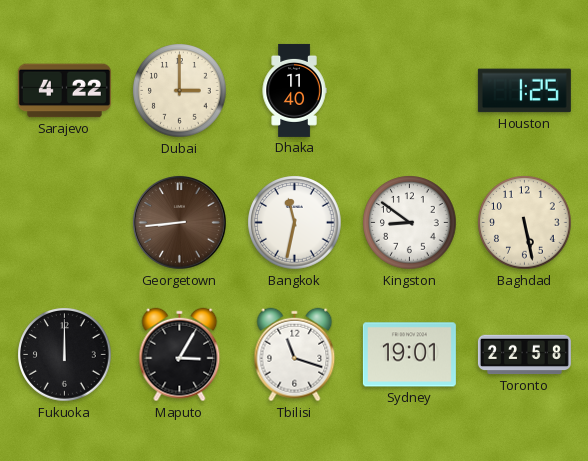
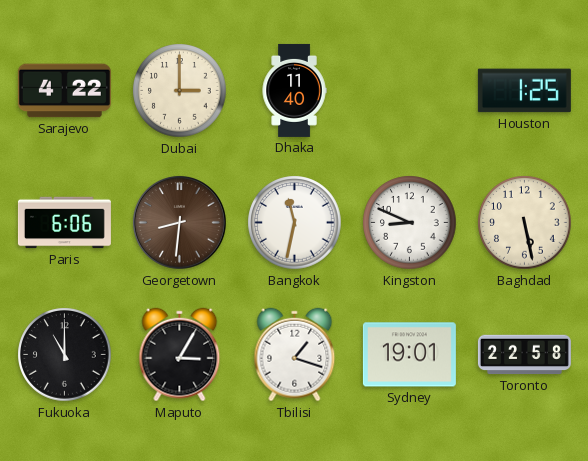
Paris: none -> 6:06
Georgetown: 8:44 -> 8:31
Kingston: 8:51 -> 8:49
Fukuoka: 12:00 -> 11:00
Tbilisi: 11:18 -> 1:18
